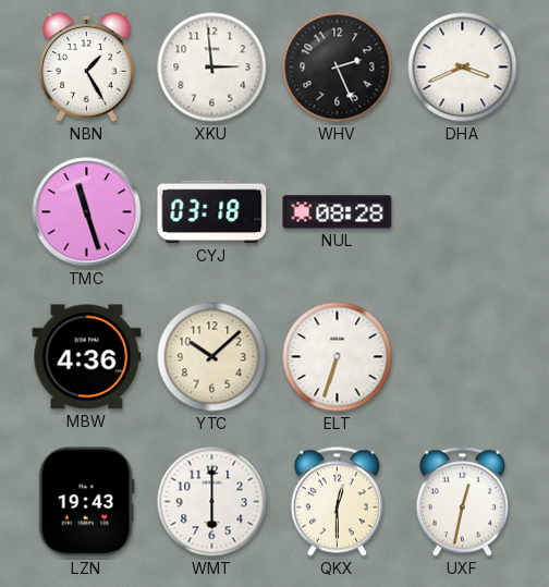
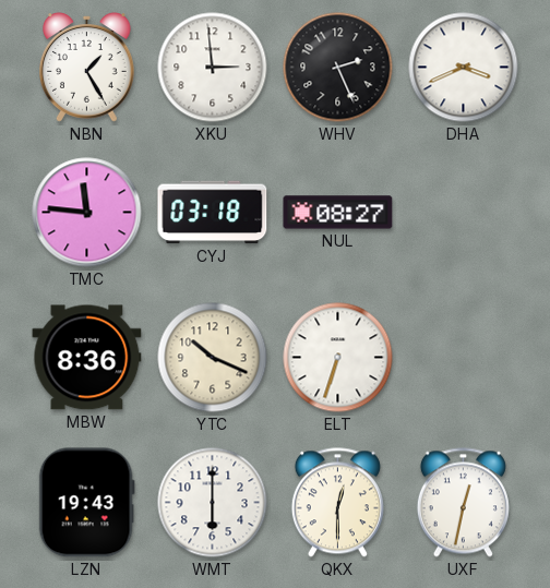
TMC: 11:27 -> 11:46
NUL: 08:28 -> 08:27
MBW: 4:36 -> 8:36
YTC: 10:08 -> 10:19
